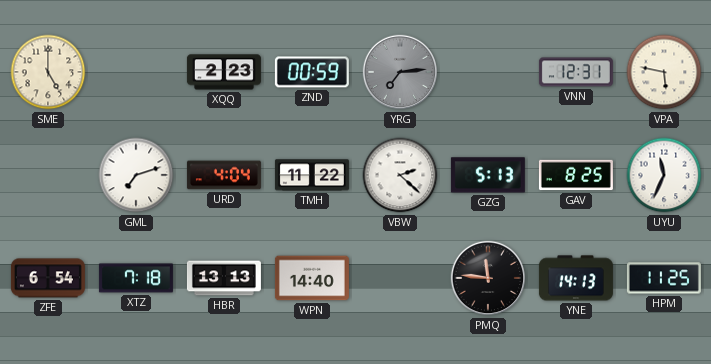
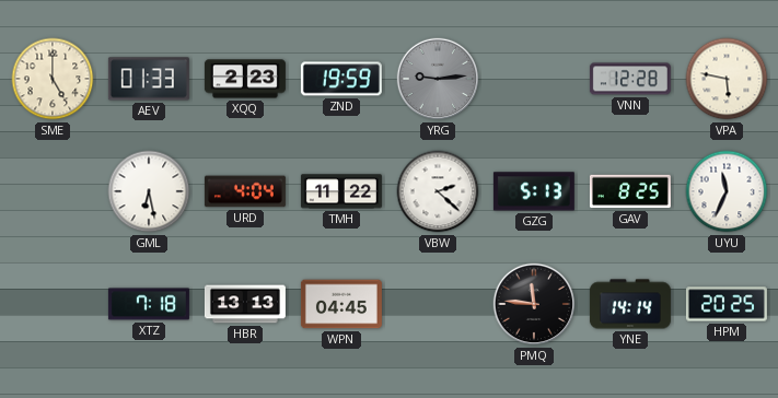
AEV: none -> 01:33
ZND: 00:59 -> 19:59
YRG: 7:14 -> 9:14
VNN: 12:31 -> 12:28
GML: 7:12 -> 6:28
ZFE: 6:54 -> none
WPN: 14:40 -> 04:45
YNE: 14:13 -> 14:14
HPM: 11:25 -> 20:25
